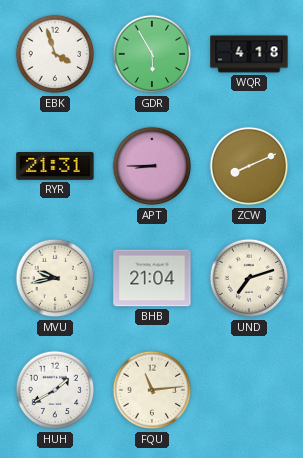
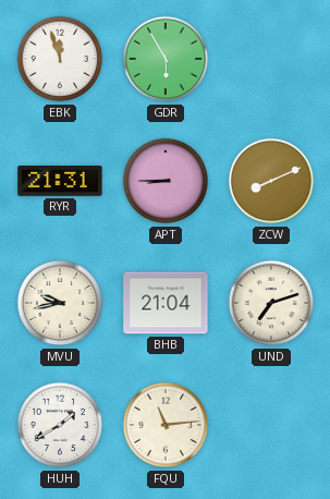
EBK: 3:57 -> 11:57
WQR: 4:18 -> none
